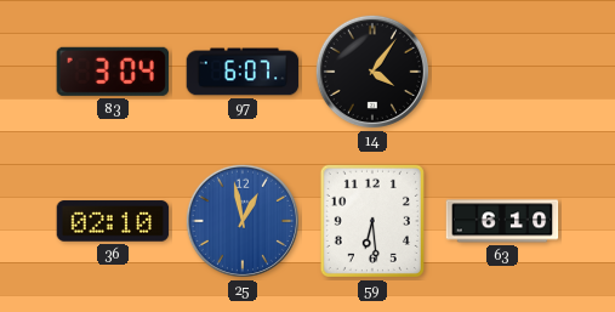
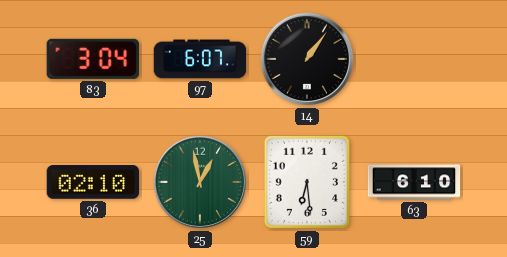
14: 4:06 -> 1:06
25 dial: blue -> green
